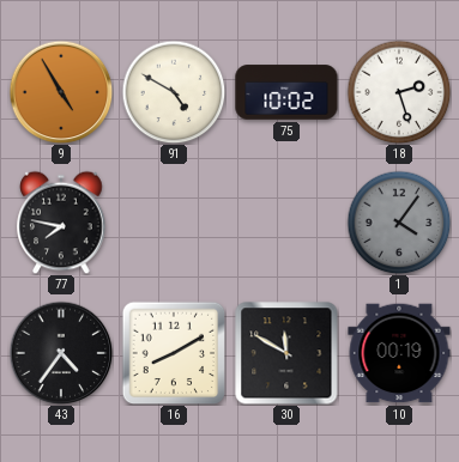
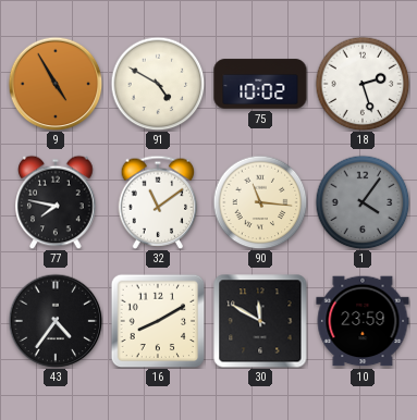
32: none -> 11:09
90: none -> 11:16
10: 00:19 -> 23:59
